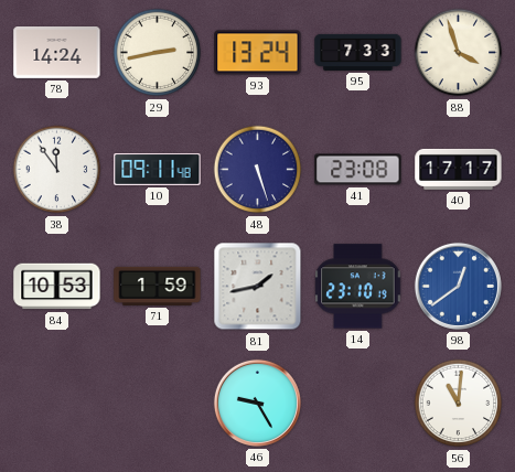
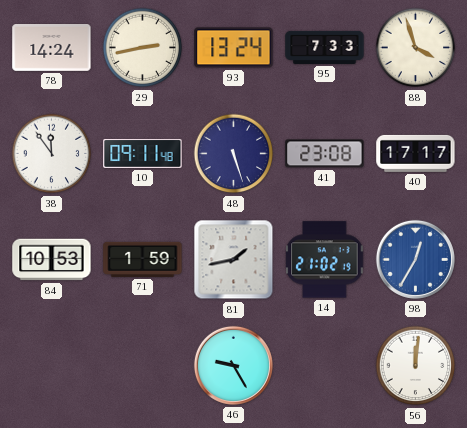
14: 23:10 -> 21:02
98: 12:39 -> 12:35
56: 11:01 -> 12:01
